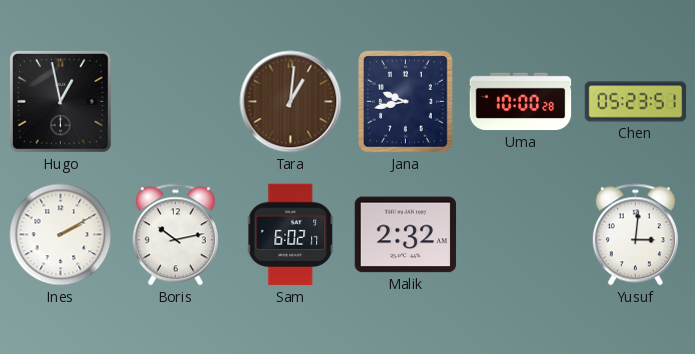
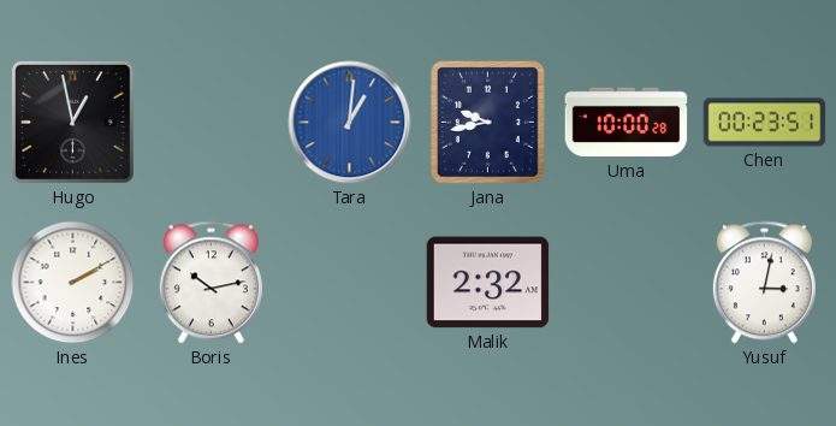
Tara dial: brown -> blue
Chen: 05:23 -> 00:23
Sam: 6:02 -> none
Yusuf: 3:01 -> 3:02
